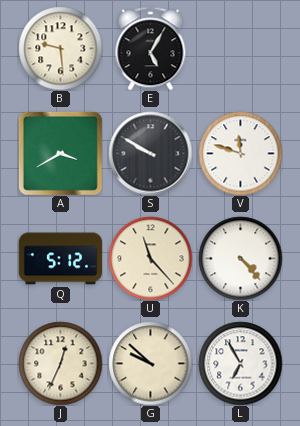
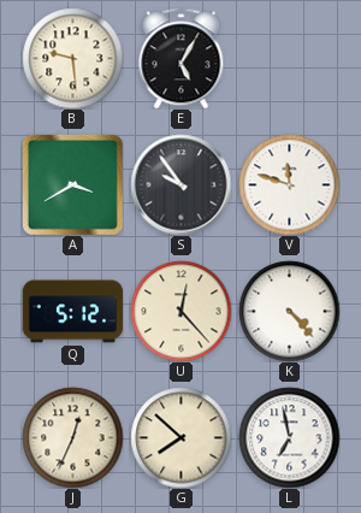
S: 9:50 -> 9:54
U: 11:23 -> 12:23
G: 9:52 -> 7:52
L: 6:55 -> 6:58
